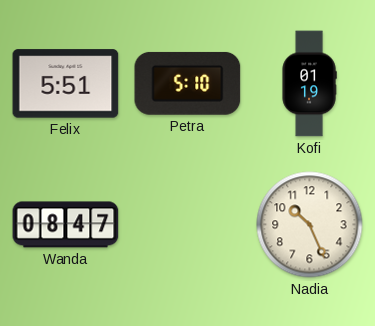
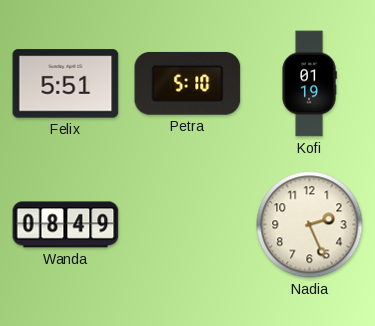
Wanda: 08:47 -> 08:49
Nadia: 10:26 -> 2:26
